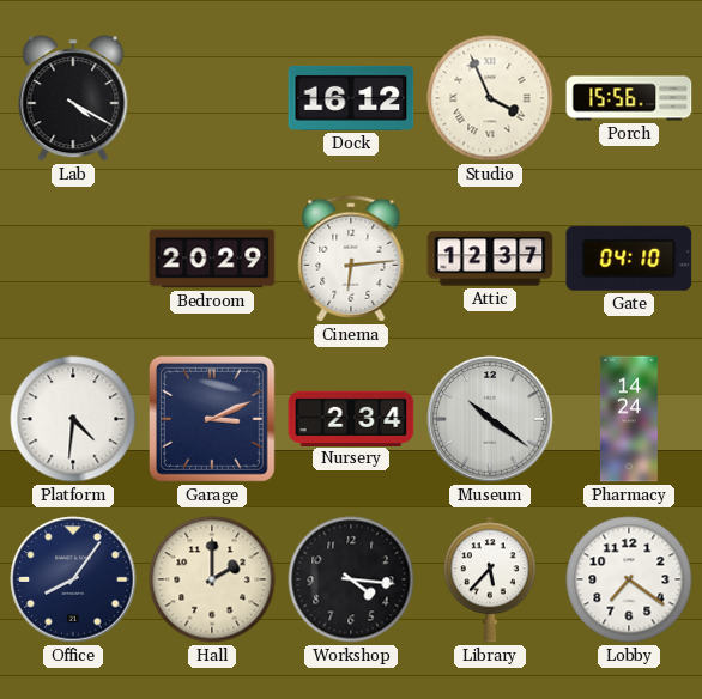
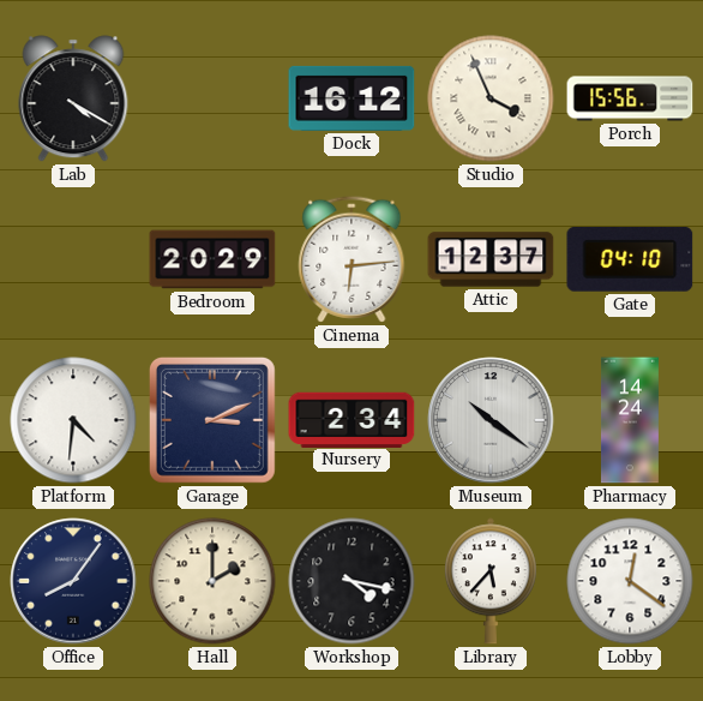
Workshop: 4:16 -> 4:17
Lobby: 7:21 -> 12:21
